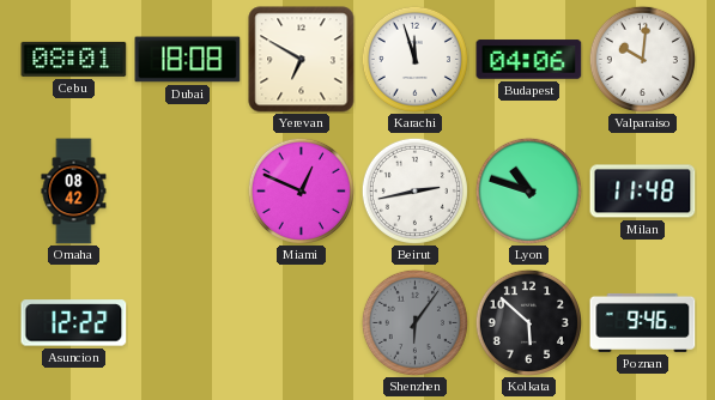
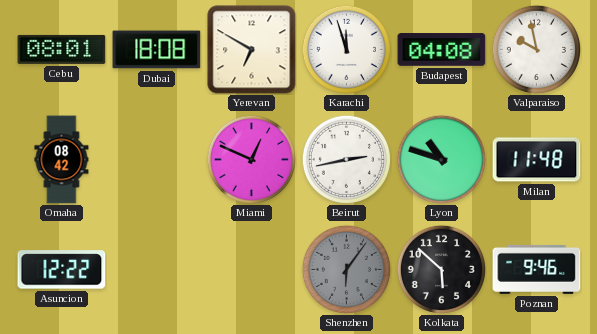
Budapest: 04:06 -> 04:08
Valparaiso: 10:01 -> 9:58
